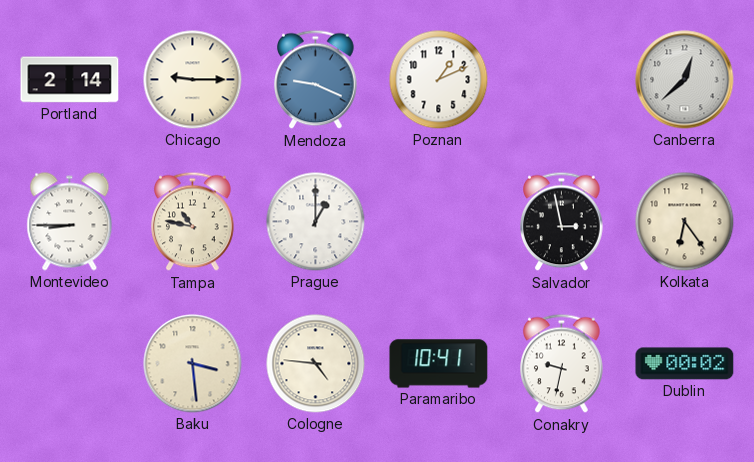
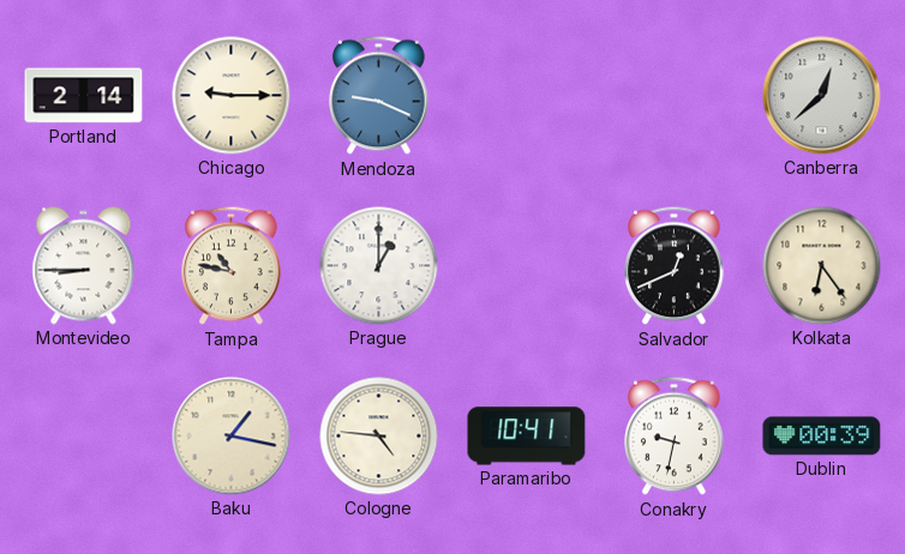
Poznan: 1:11 -> none
Salvador: 2:58 -> 12:41
Baku: 3:29 -> 1:17
Dublin: 00:02 -> 00:39
